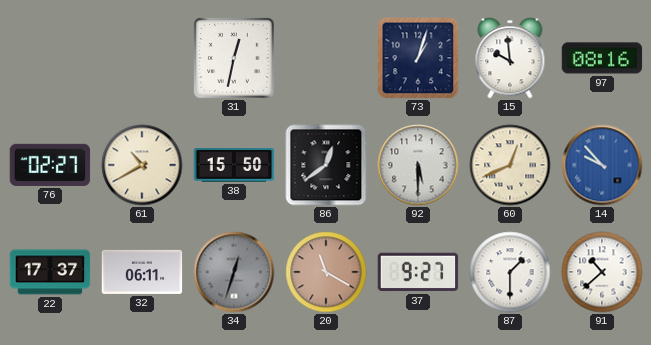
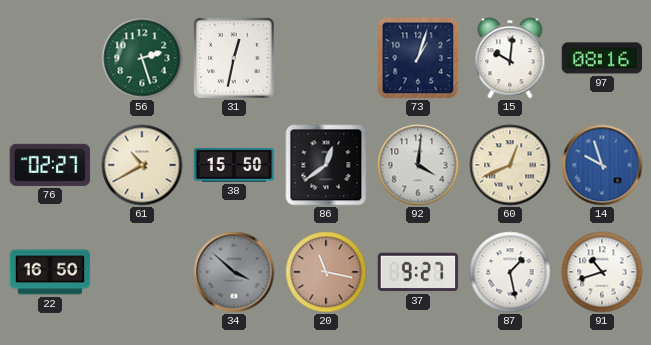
56: none -> 2:27
15: 9:59 -> 10:01
92: 5:30 -> 4:01
14: 9:53 -> 9:57
22: 17:37 -> 16:50
32: 06:11 -> none
34: 12:33 -> 3:52
20: 11:20 -> 11:17
87: 1:30 -> 1:28
91: 10:38 -> 10:42
